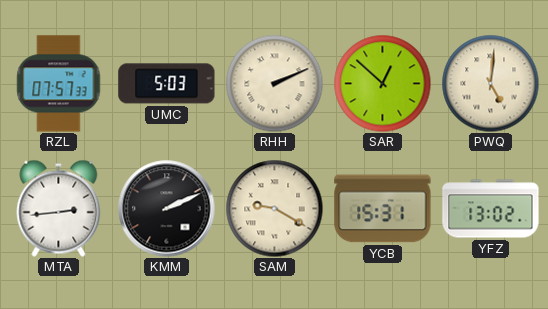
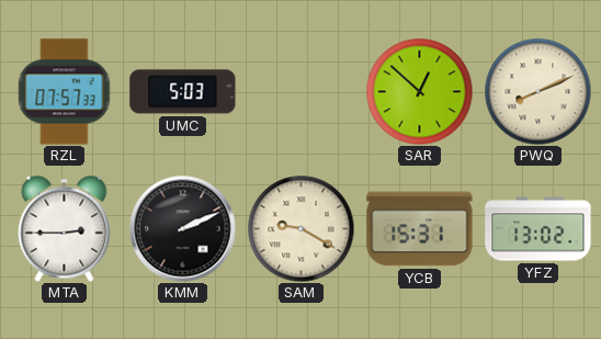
RHH: 2:11 -> none
PWQ: 5:01 -> 8:11
MTA: 2:44 -> 2:45
